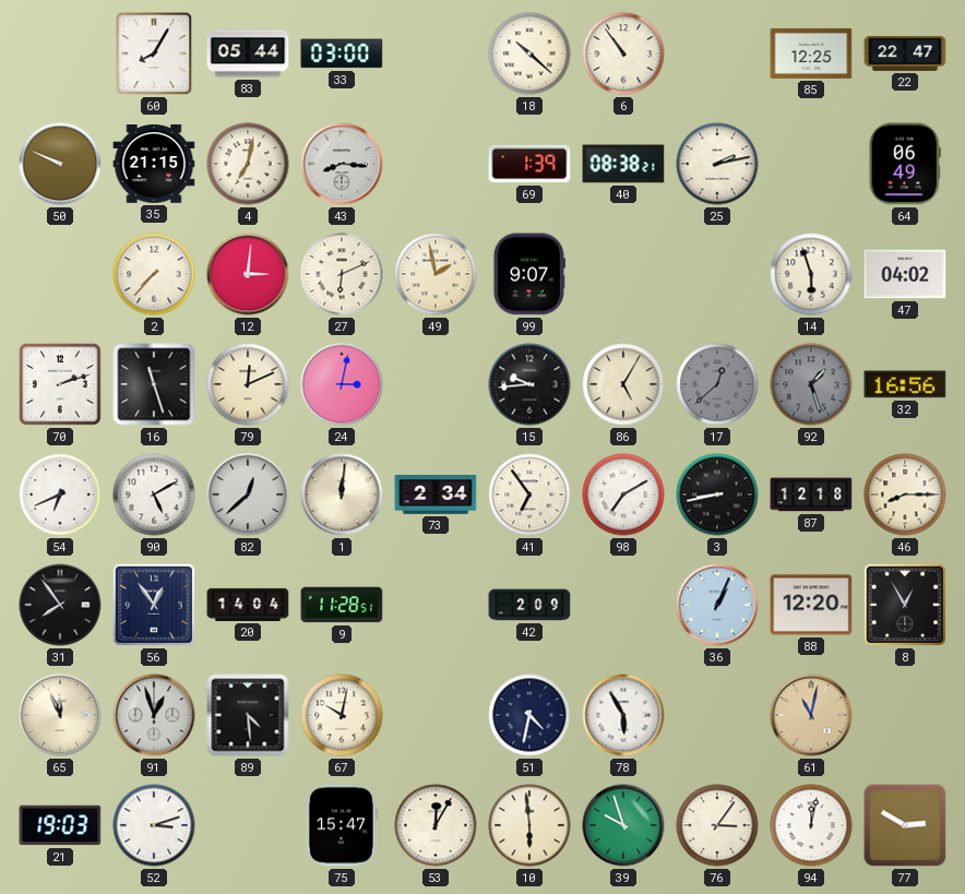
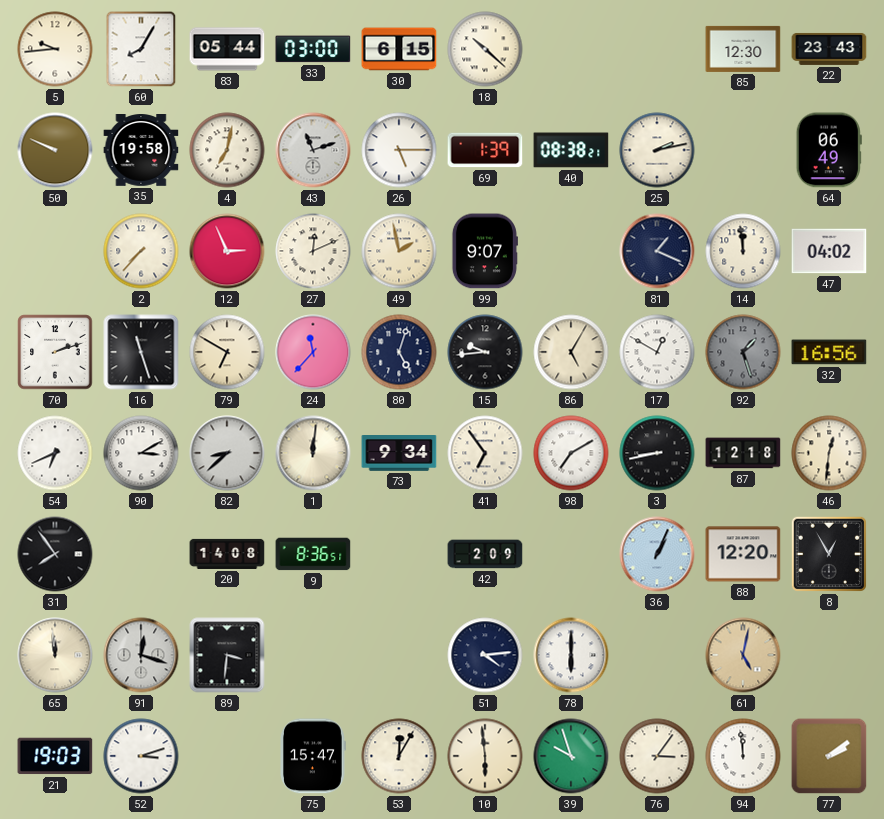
5: none -> 9:44
30: none -> 6:15
6: 10:54 -> none
85: 12:25 -> 12:30
22: 22:47 -> 23:43
35: 21:15 -> 19:58
43: 8:16 -> 11:12
26: none -> 5:15
12: 3:01 -> 2:56
27: 6:11 -> 12:11
81: none -> 1:19
14: 5:57 -> 11:59
79: 12:11 -> 6:50
24: 3:02 -> 11:37
80: none -> 5:03
17: 12:38 -> 12:50
17 dial: grey -> white
90: 5:10 -> 3:10
82: 12:38 -> 8:38
73: 2:34 -> 9:34
46: 8:15 -> 12:31
56: 12:54 -> none
20: 14:04 -> 14:08
9: 11:28 -> 8:36
65: 11:56 -> 11:59
91: 12:57 -> 12:18
89: 4:29 -> 3:31
67: 10:02 -> none
51: 4:32 -> 4:14
78: 5:55 -> 6:00
61: 11:02 -> 5:02
94: 12:02 -> 11:59
77: 2:50 -> 2:09
